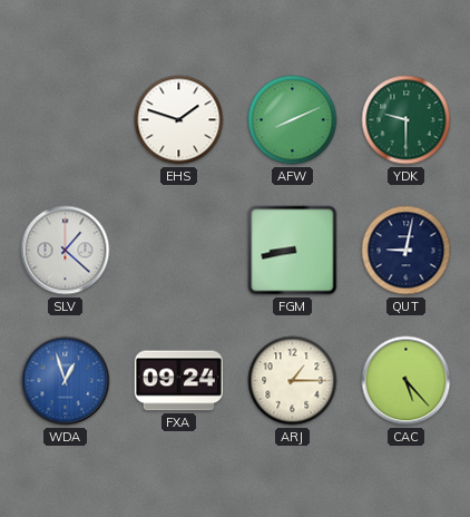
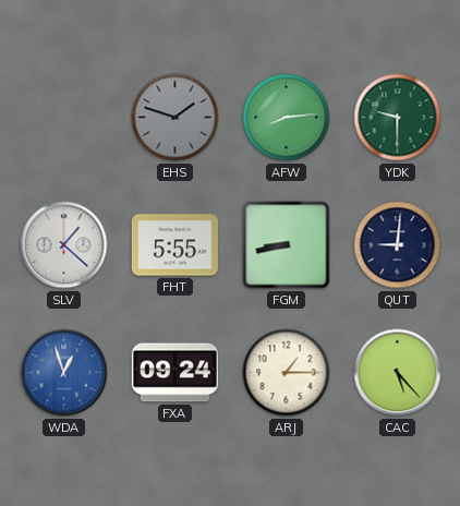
EHS dial: white -> grey
AFW: 8:11 -> 8:14
FHT: none -> 5:55
QUT: 9:02 -> 9:01
